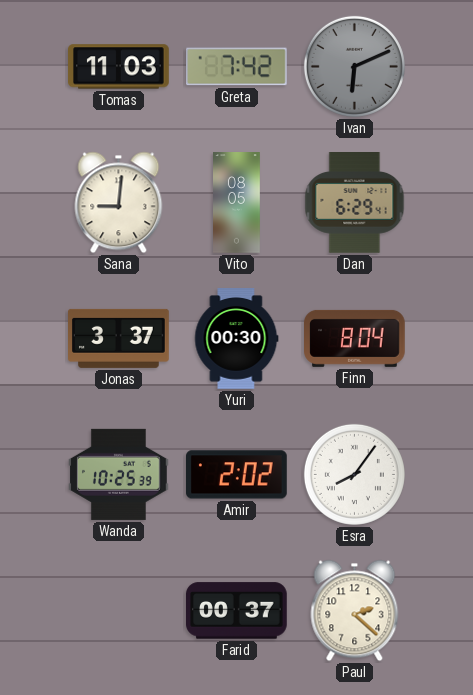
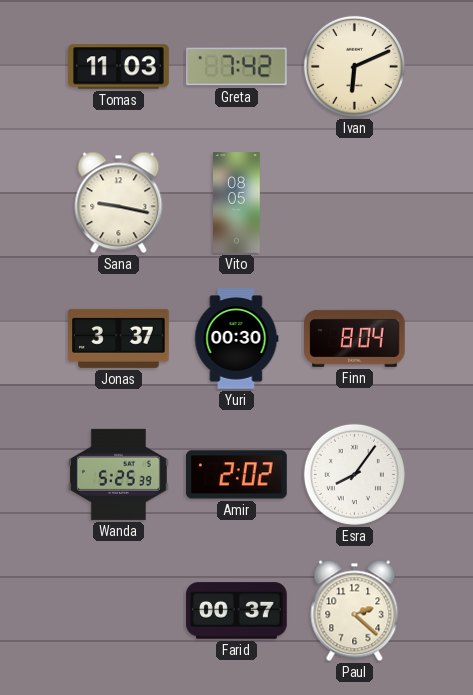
Ivan dial: grey -> cream
Sana: 9:01 -> 9:17
Dan: 6:29 -> none
Wanda: 10:25 -> 5:25
